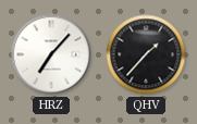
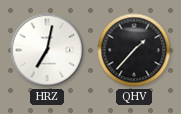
HRZ: 7:07 -> 7:02
